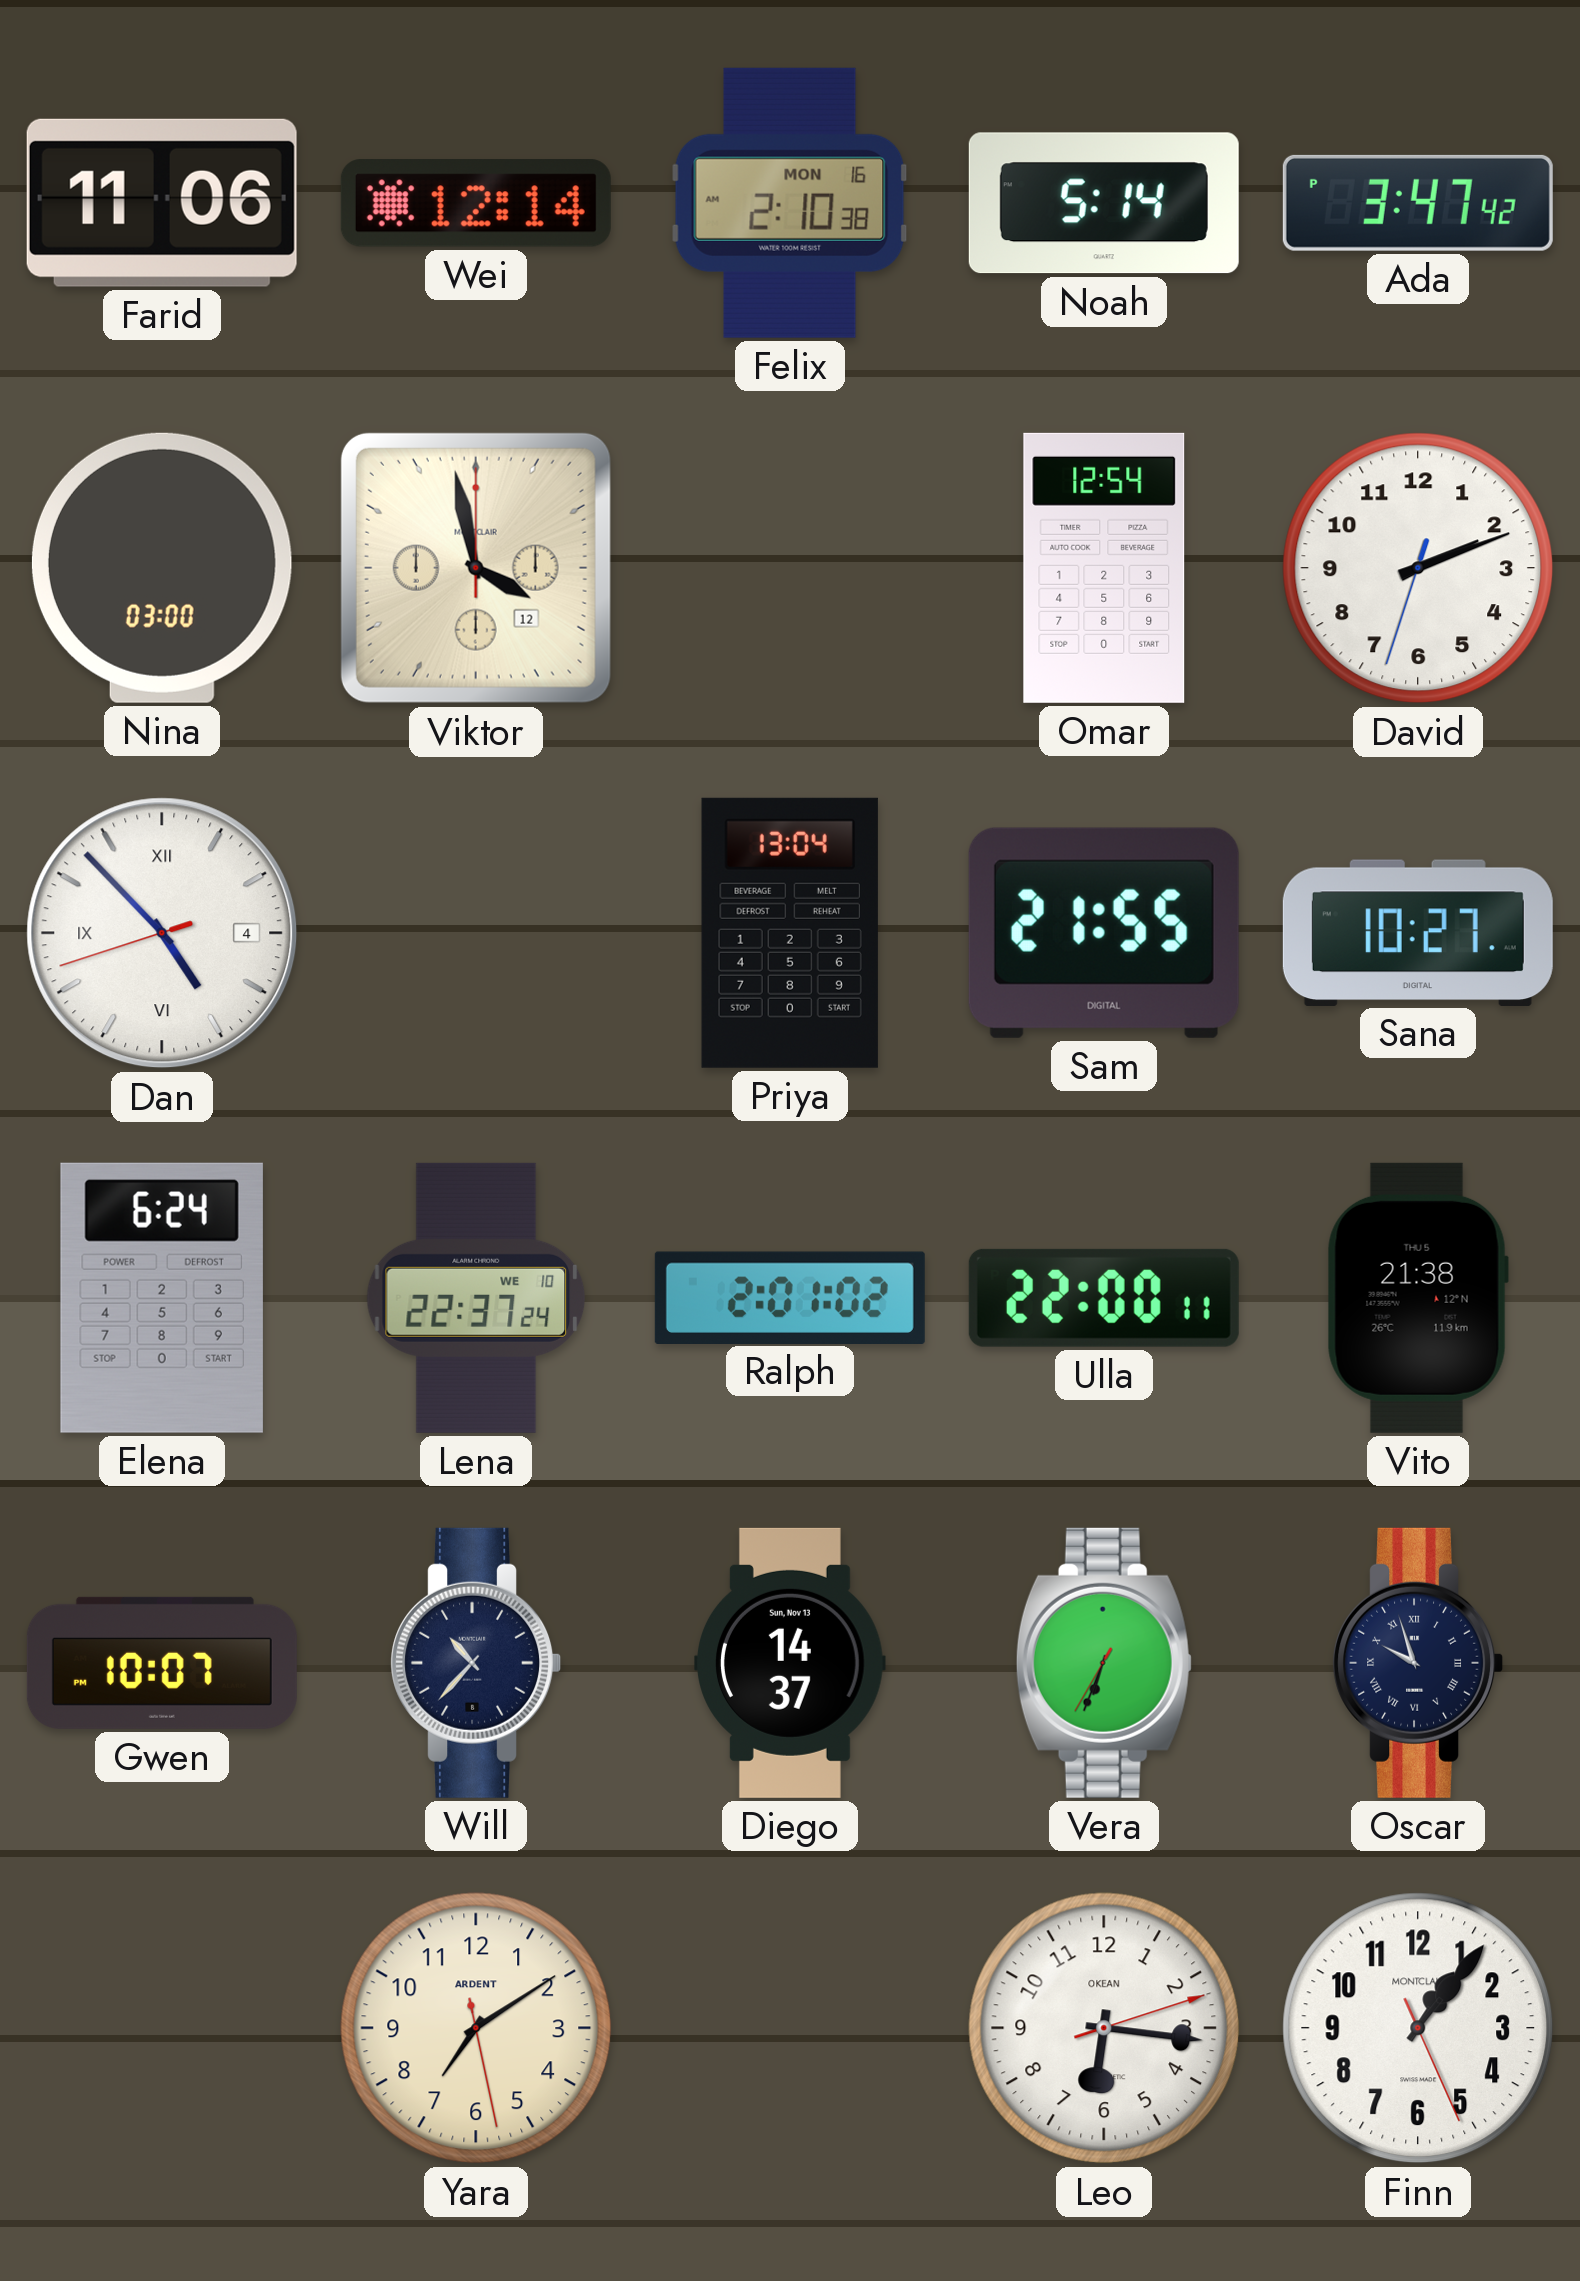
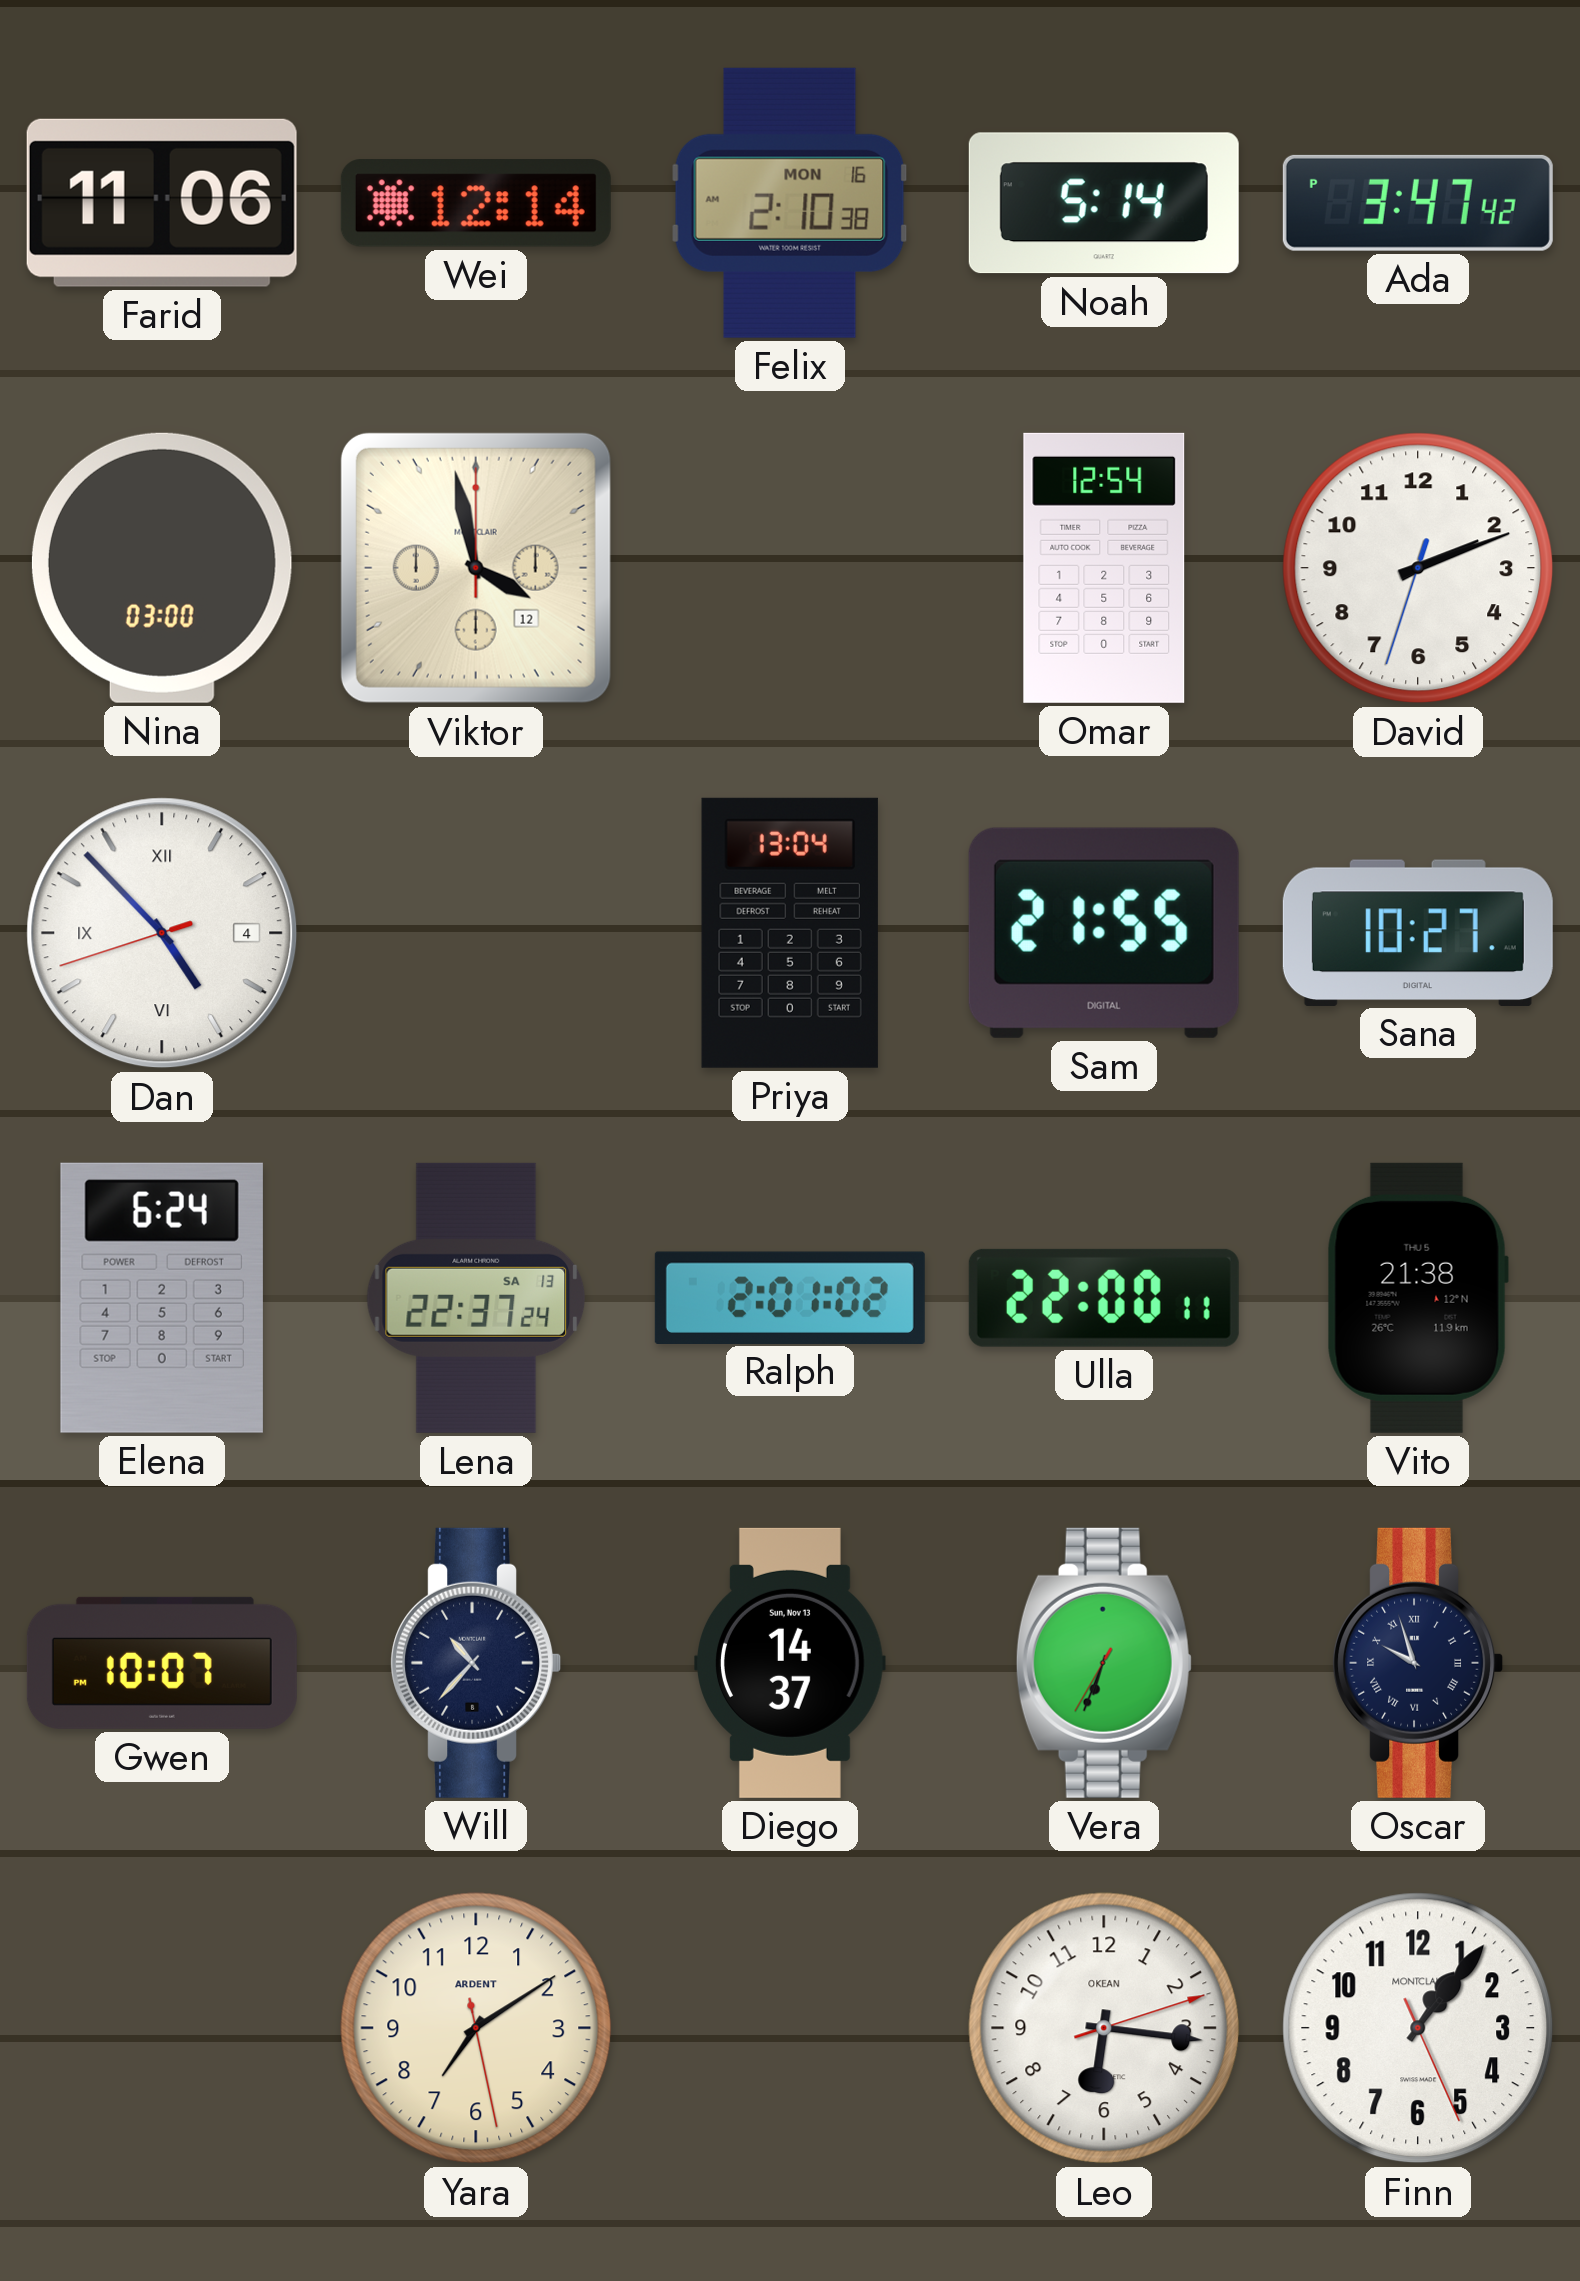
Lena date: WE 10 -> SA 13
